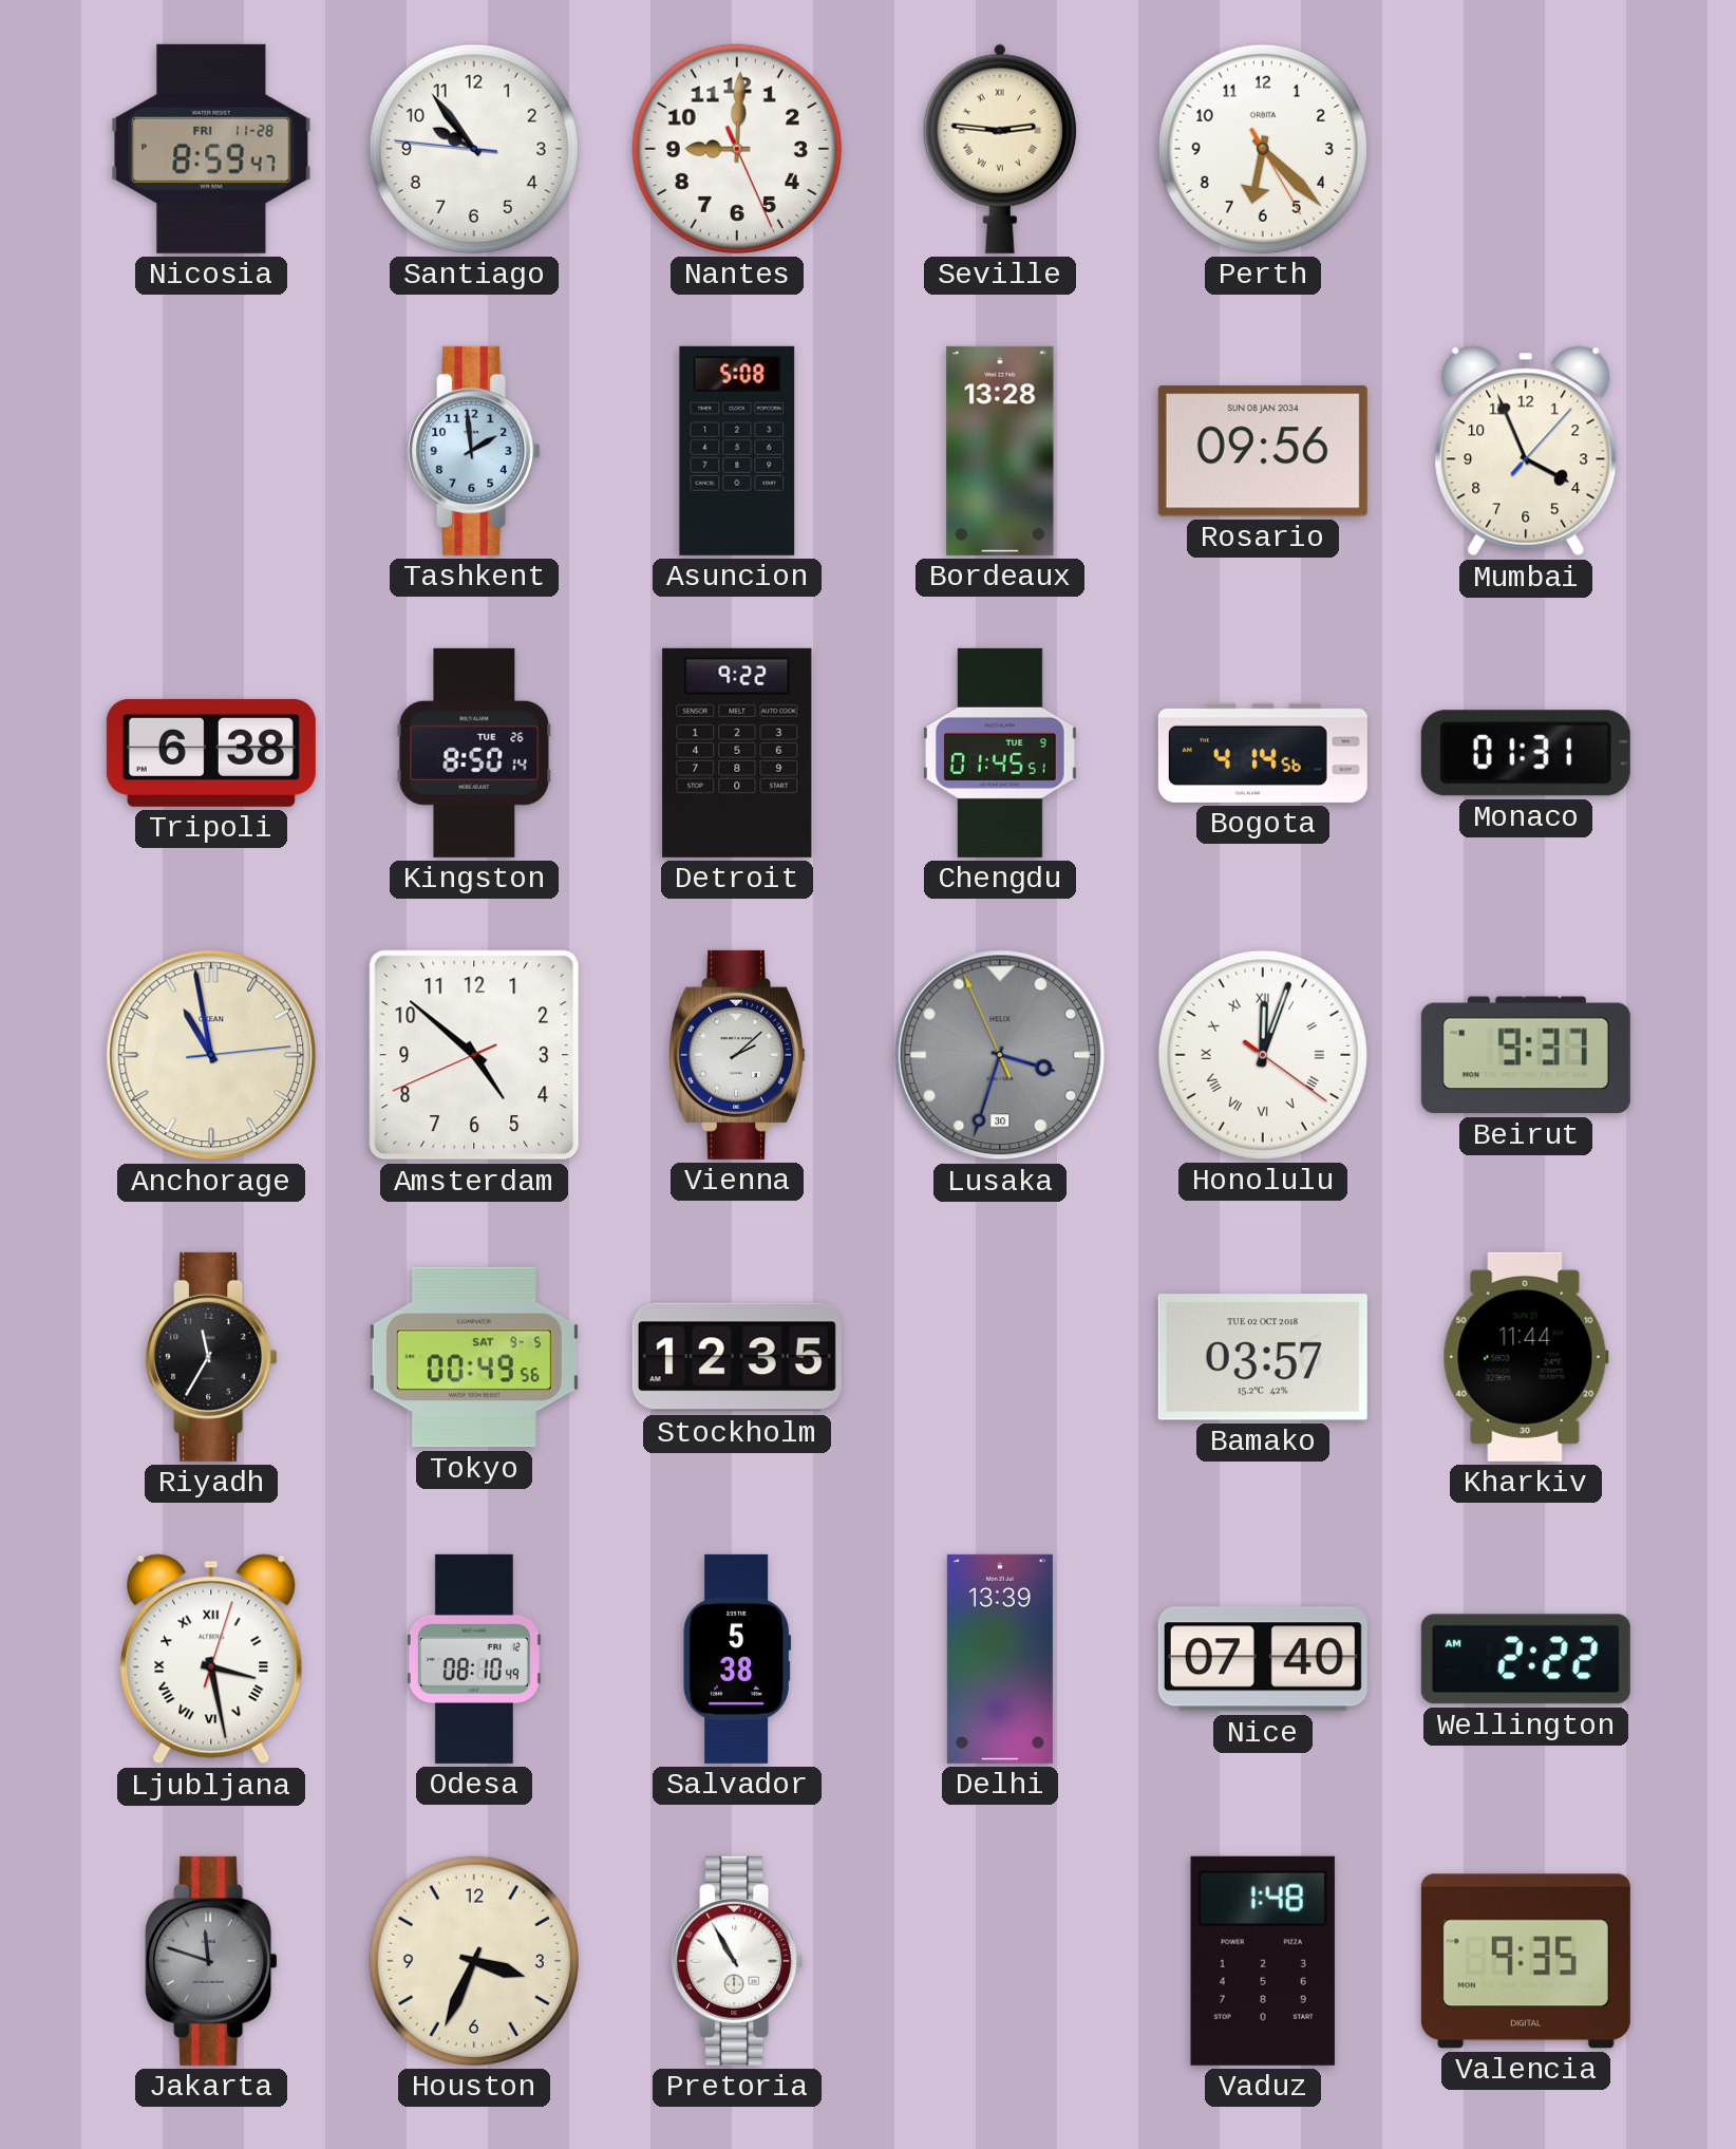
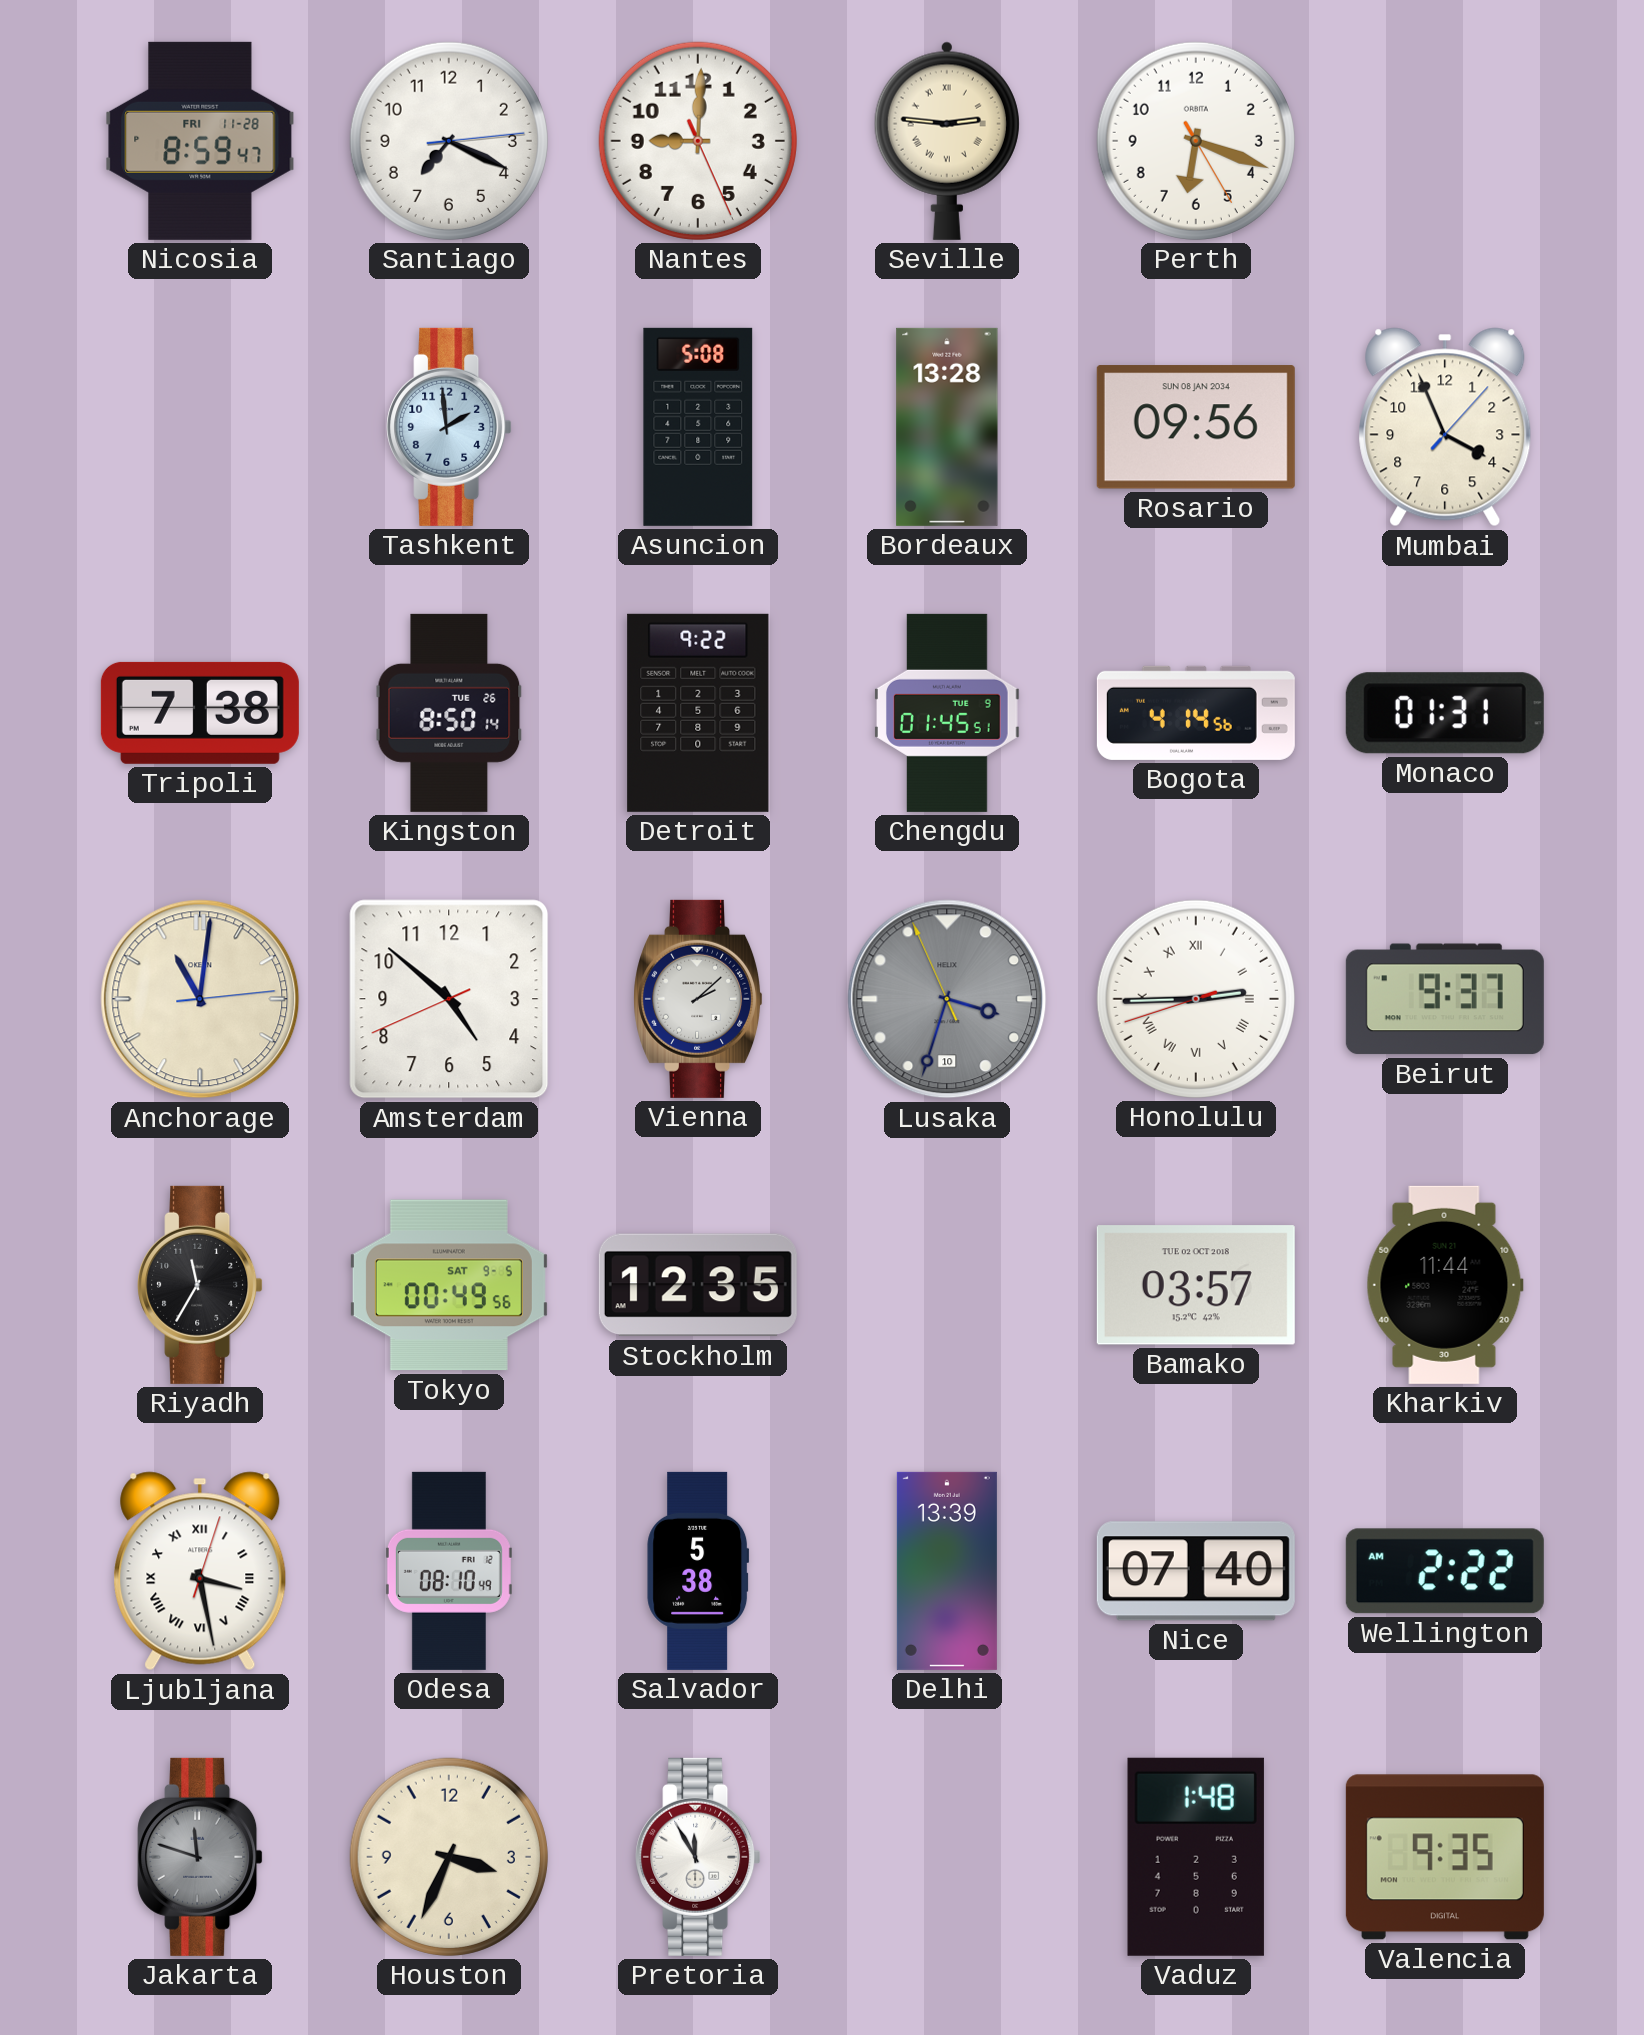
Santiago: 9:53 -> 7:19
Perth: 6:22 -> 6:18
Tripoli: 6:38 -> 7:38
Anchorage: 10:58 -> 11:01
Lusaka date: 30 -> 10
Honolulu: 12:03 -> 2:44
Pretoria: 10:55 -> 11:55
